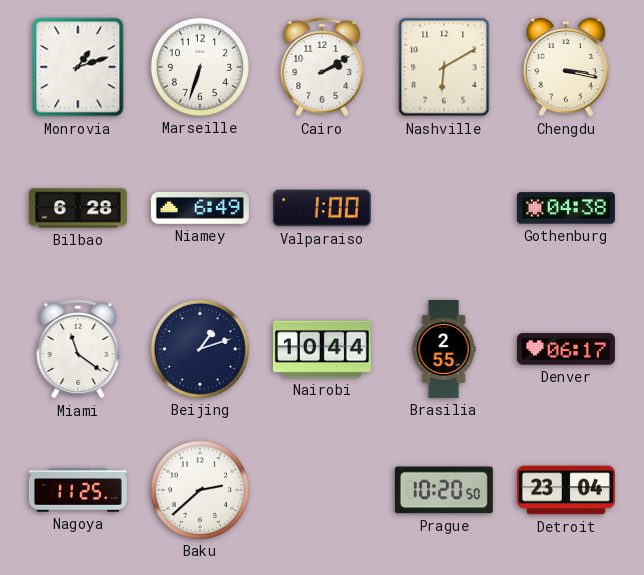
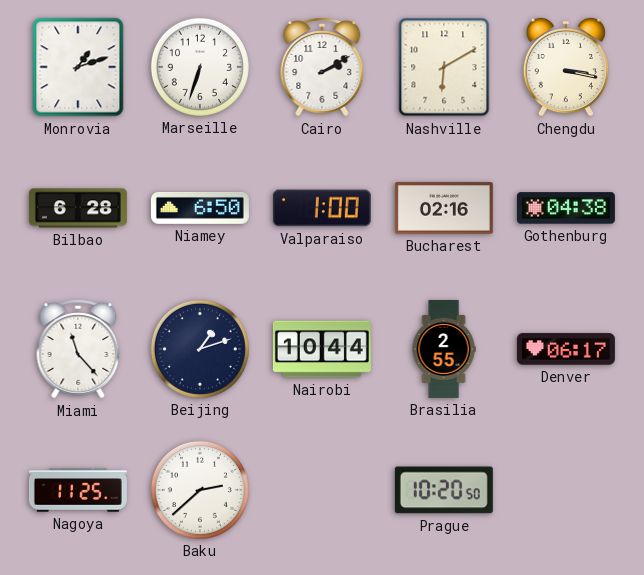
Niamey: 6:49 -> 6:50
Bucharest: none -> 02:16
Miami: 11:21 -> 11:23
Detroit: 23:04 -> none
